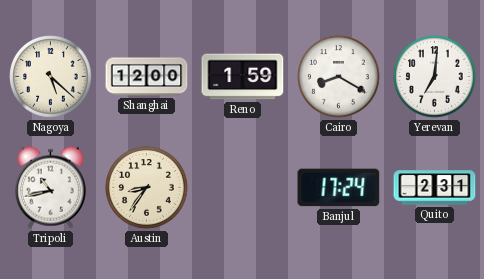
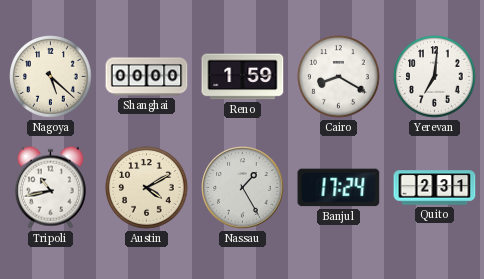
Shanghai: 12:00 -> 00:00
Austin: 8:36 -> 4:10
Nassau: none -> 1:25
